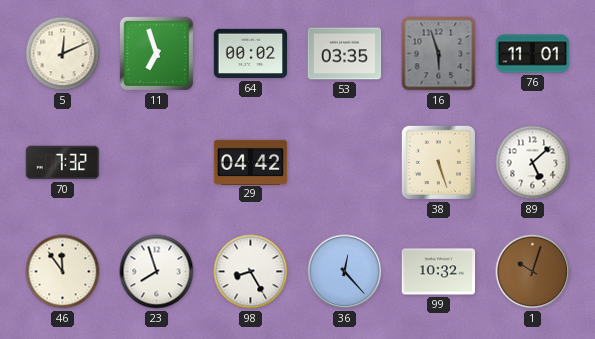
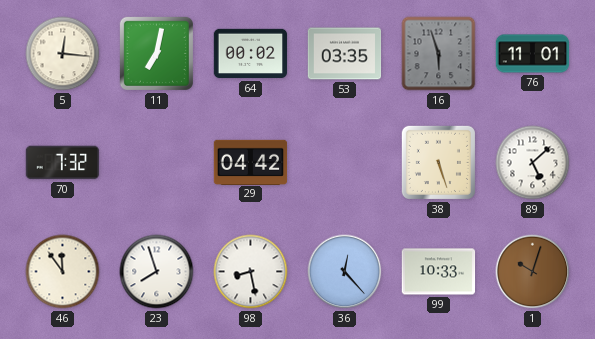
5: 12:11 -> 12:16
11: 6:57 -> 7:02
98: 8:25 -> 8:28
99: 10:32 -> 10:33
